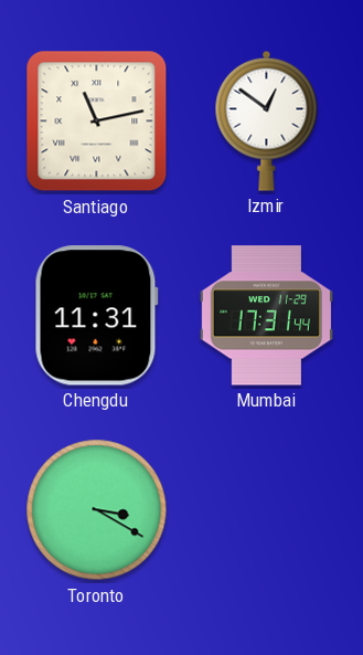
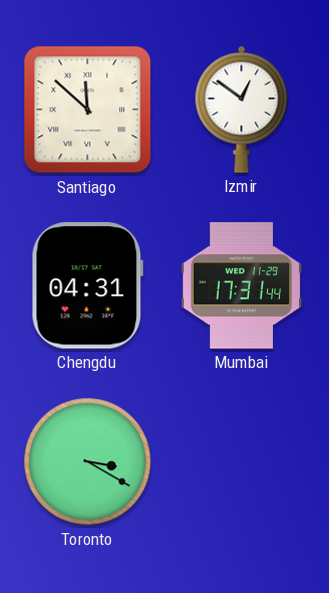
Santiago: 11:13 -> 11:52
Chengdu: 11:31 -> 04:31
